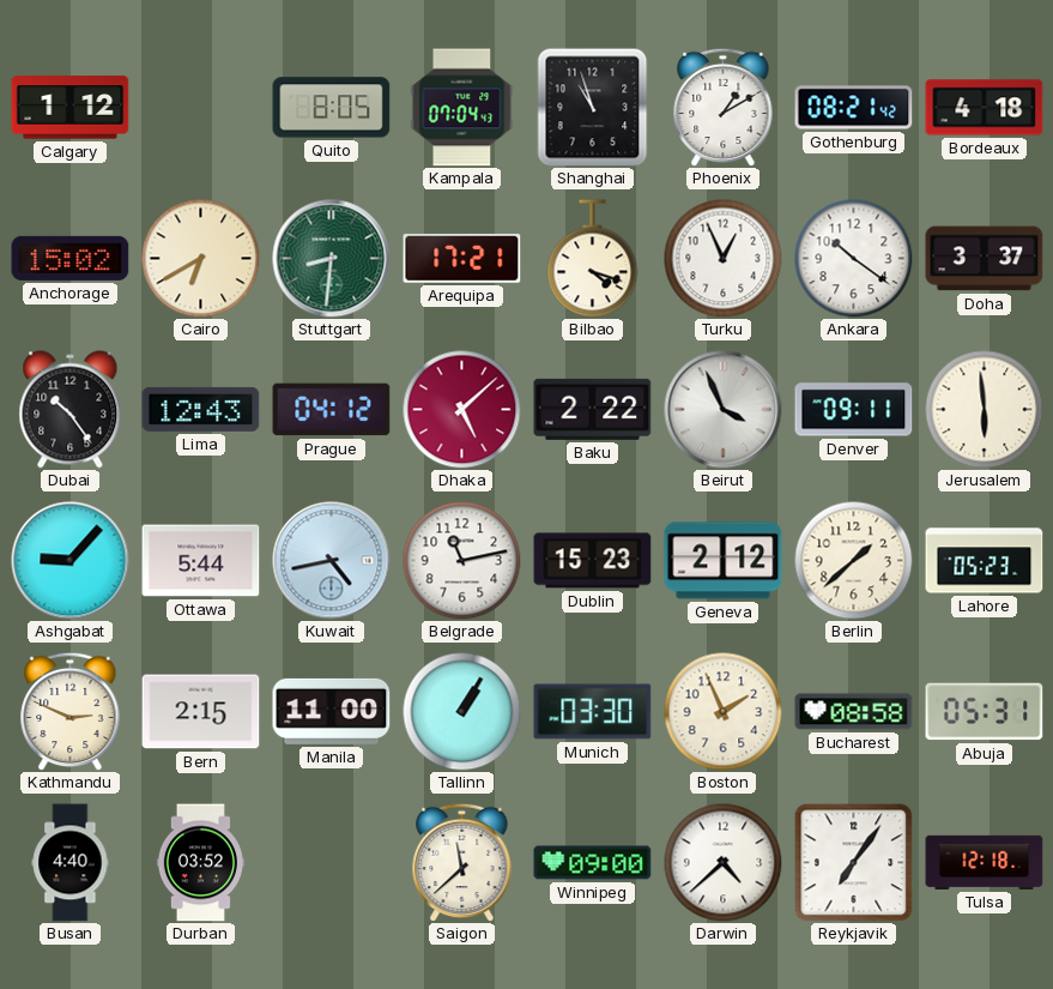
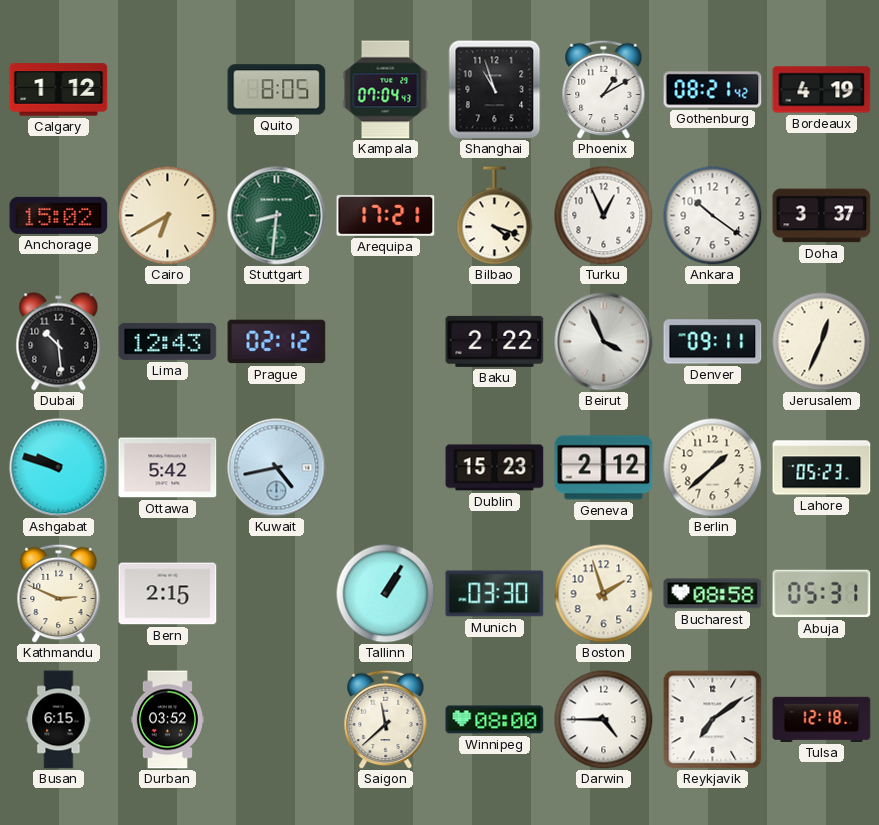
Bordeaux: 4:18 -> 4:19
Dubai: 10:24 -> 10:29
Prague: 04:12 -> 02:12
Dhaka: 5:08 -> none
Jerusalem: 5:59 -> 12:34
Ashgabat: 9:07 -> 9:48
Ottawa: 5:44 -> 5:42
Belgrade: 11:13 -> none
Manila: 11:00 -> none
Boston: 1:56 -> 1:57
Busan: 4:40 -> 6:15
Winnipeg: 09:00 -> 08:00
Darwin: 4:38 -> 4:45
Reykjavik: 7:06 -> 7:09
